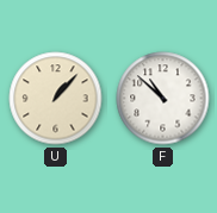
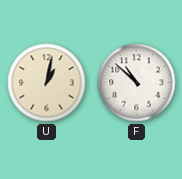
U: 1:07 -> 1:02
